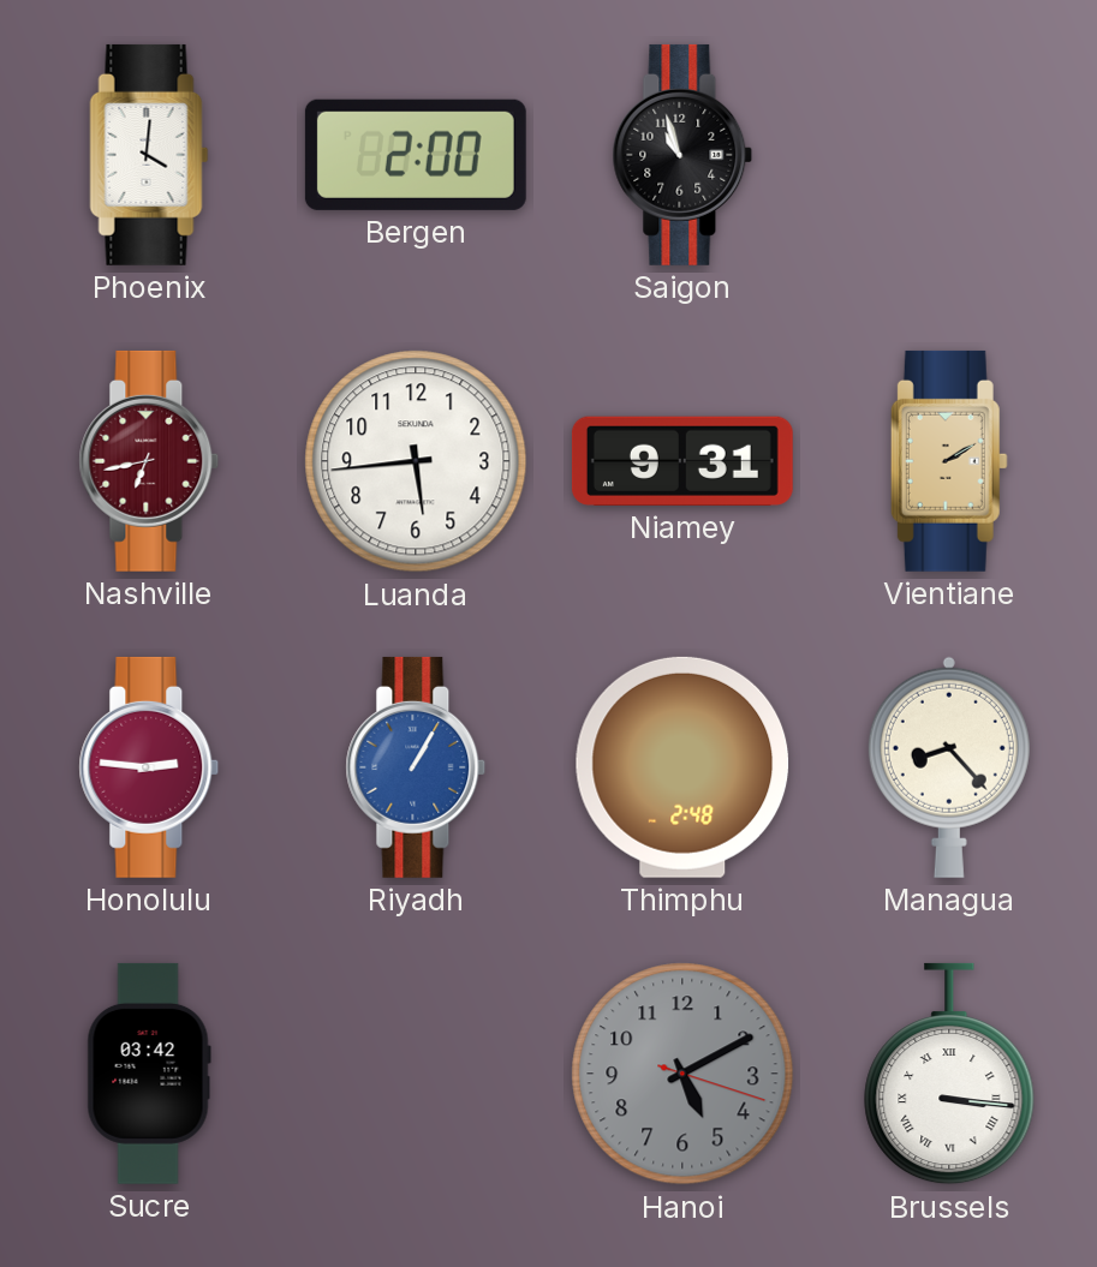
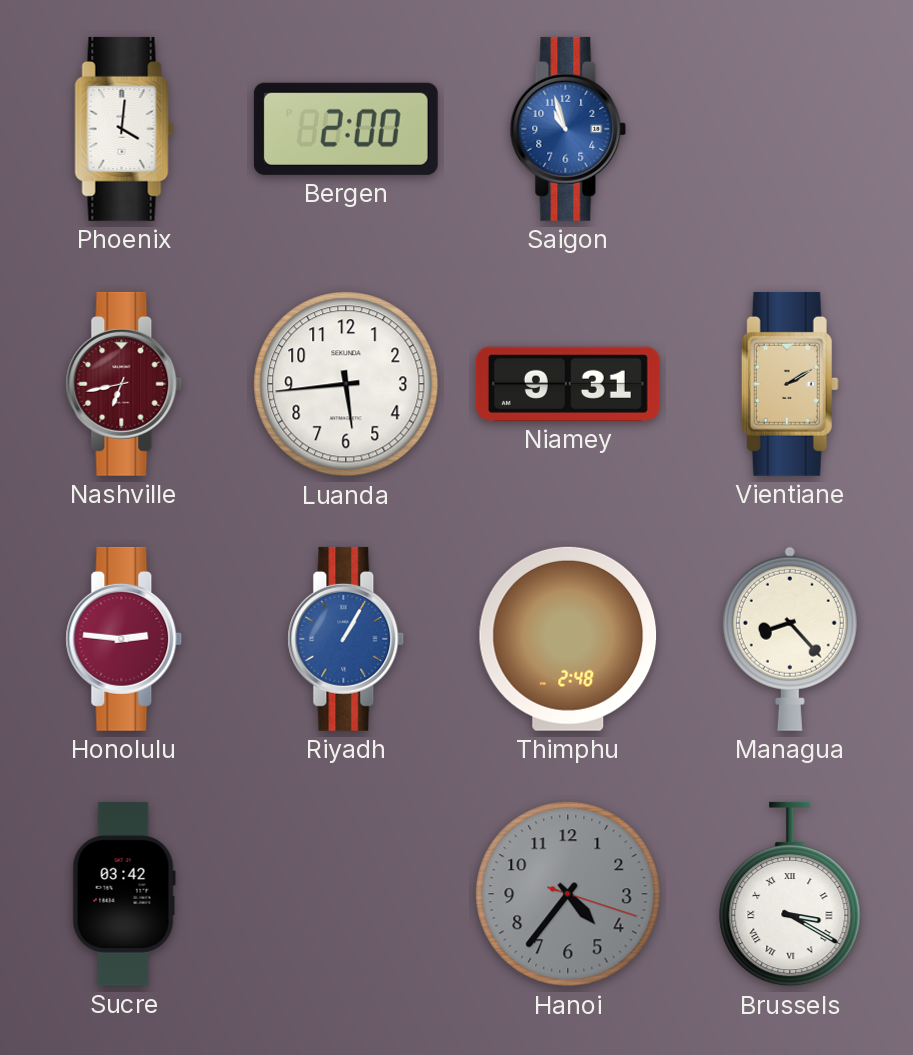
Saigon dial: black -> blue
Hanoi: 5:10 -> 4:36
Brussels: 3:16 -> 3:20
